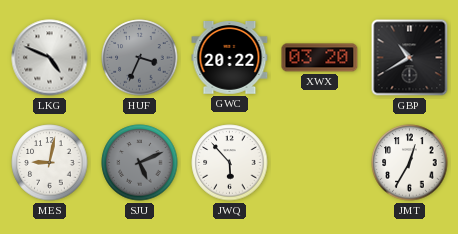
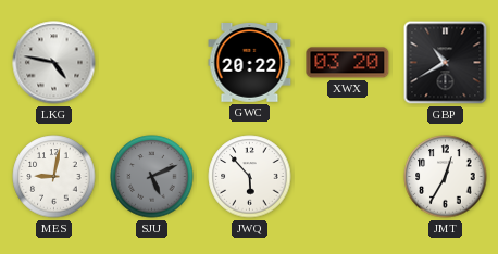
LKG: 4:49 -> 4:47
HUF: 3:34 -> none
